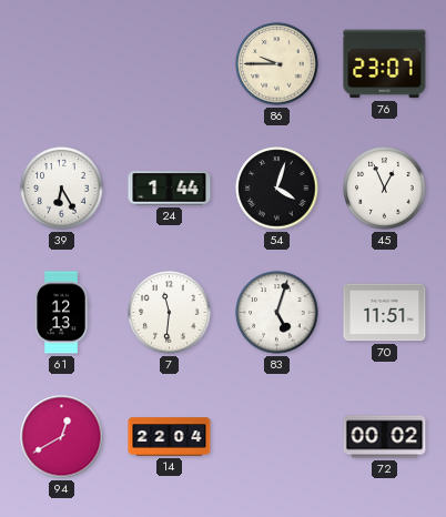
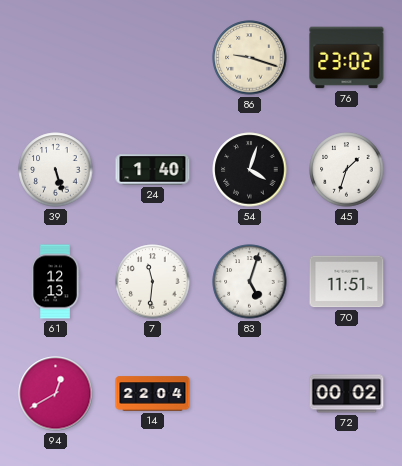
86: 9:45 -> 9:18
76: 23:07 -> 23:02
39: 6:25 -> 5:27
24: 1:44 -> 1:40
45: 12:56 -> 1:33
